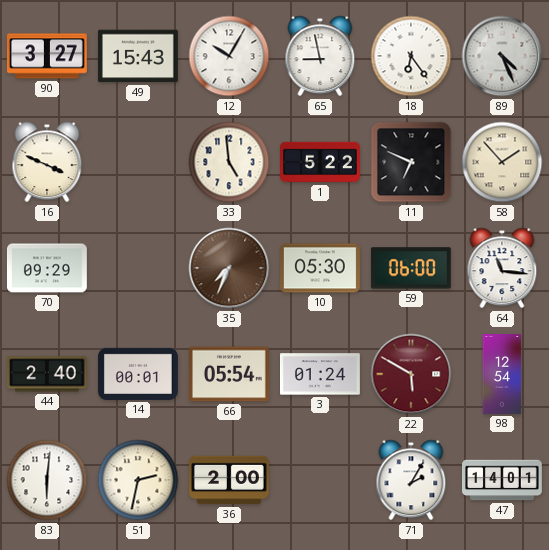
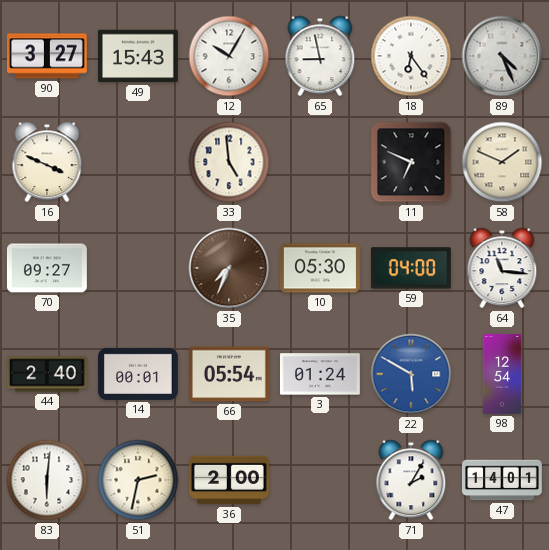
1: 5:22 -> none
58: 1:53 -> 1:49
70: 09:29 -> 09:27
59: 06:00 -> 04:00
22 dial: burgundy -> blue
